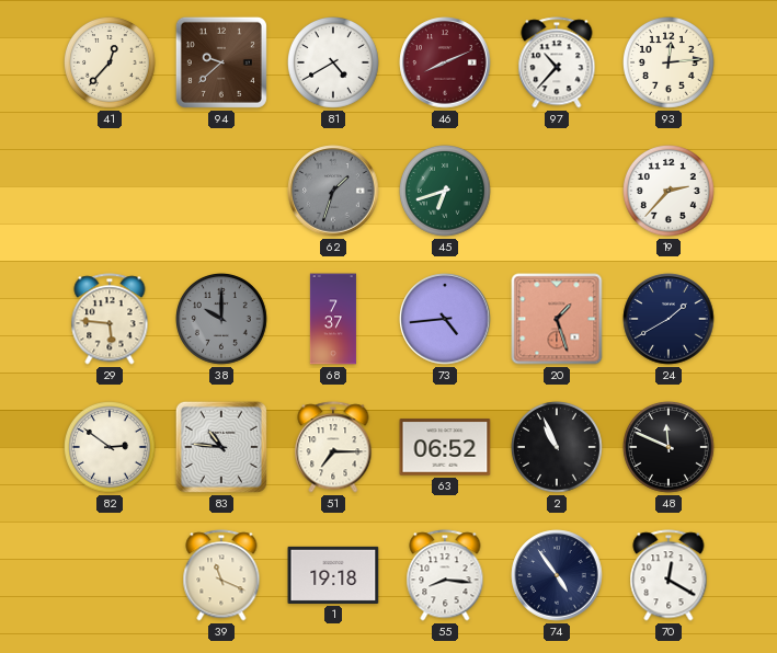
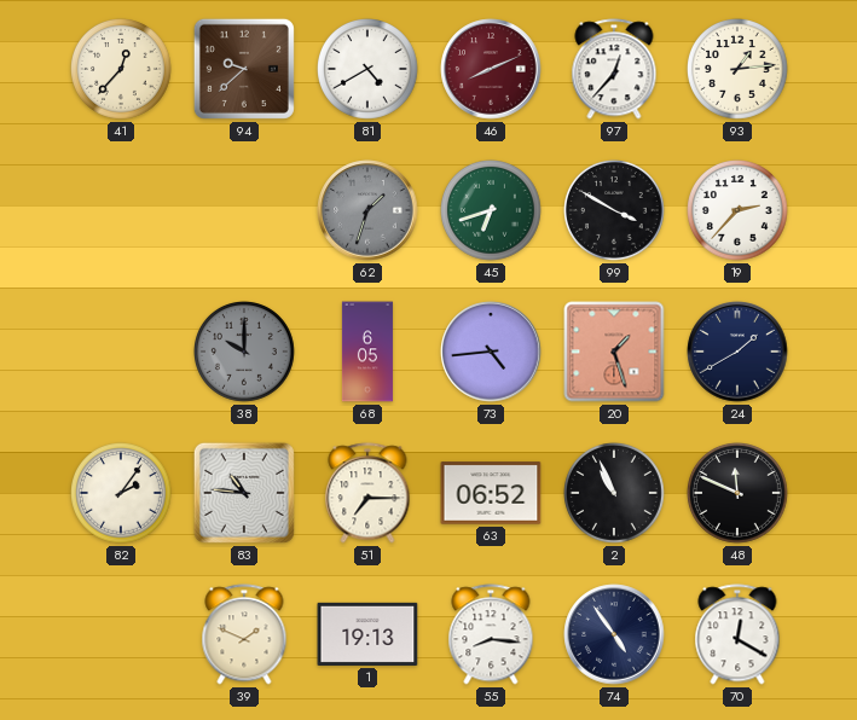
97: 10:37 -> 12:37
93: 12:14 -> 1:14
99: none -> 3:50
29: 5:46 -> none
68: 7:37 -> 6:05
82: 2:51 -> 2:06
39: 11:19 -> 1:49
1: 19:18 -> 19:13
